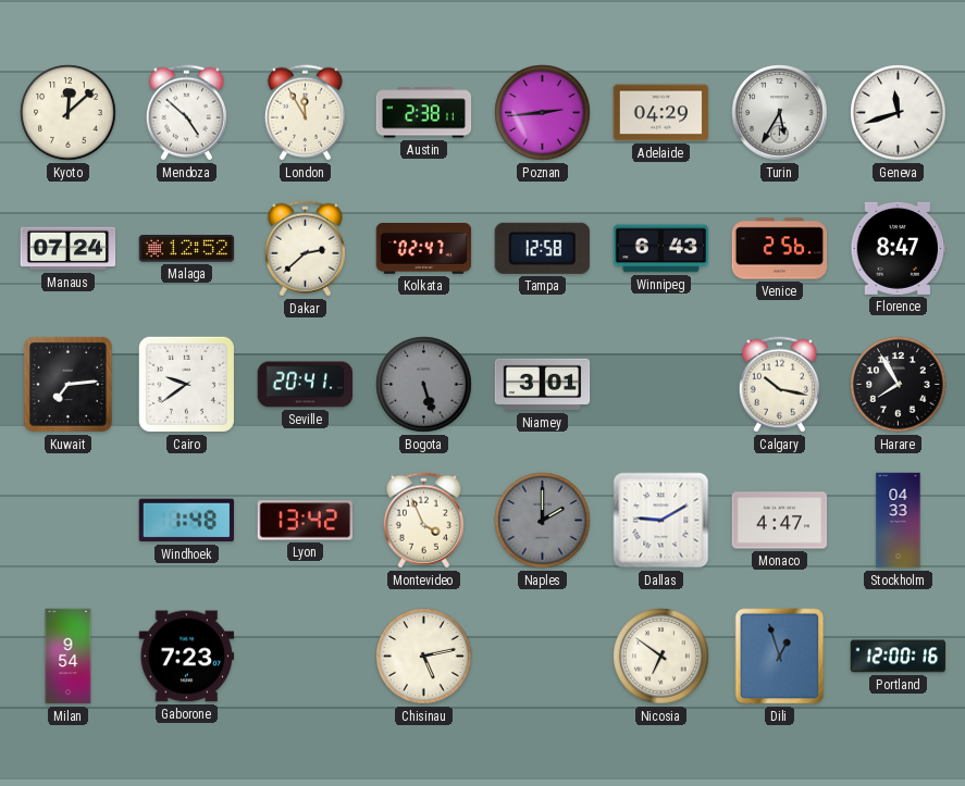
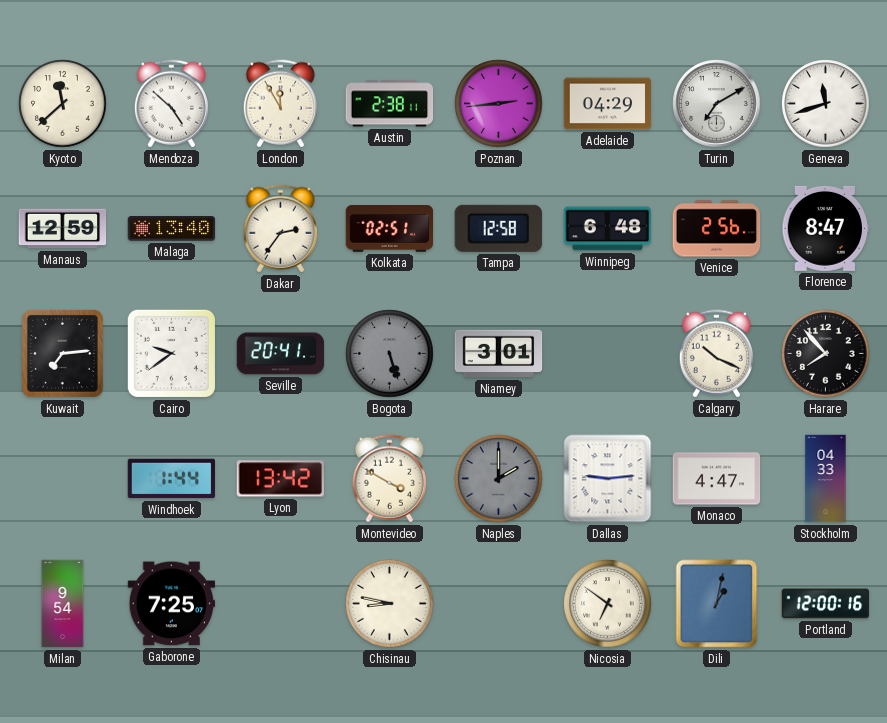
Kyoto: 12:08 -> 11:38
Turin: 5:35 -> 7:10
Manaus: 07:24 -> 12:59
Malaga: 12:52 -> 13:40
Dakar: 2:38 -> 2:36
Kolkata: 02:47 -> 02:51
Winnipeg: 6:43 -> 6:48
Calgary: 10:17 -> 10:19
Harare: 7:55 -> 7:53
Windhoek: 1:48 -> 1:44
Montevideo: 3:56 -> 3:50
Dallas: 9:10 -> 9:14
Gaborone: 7:23 -> 7:25
Chisinau: 5:13 -> 8:47
Dili: 12:57 -> 1:02
